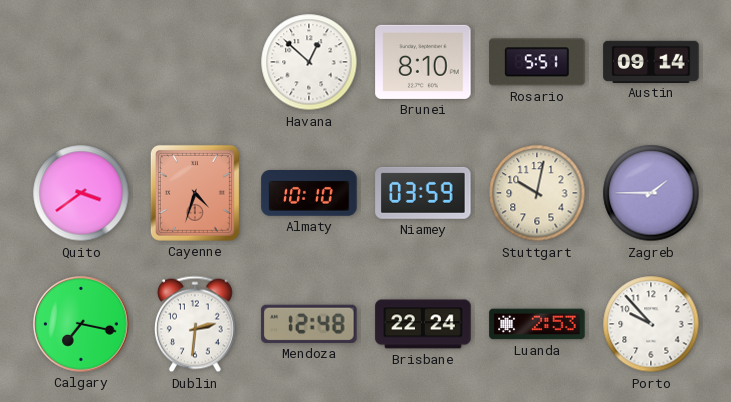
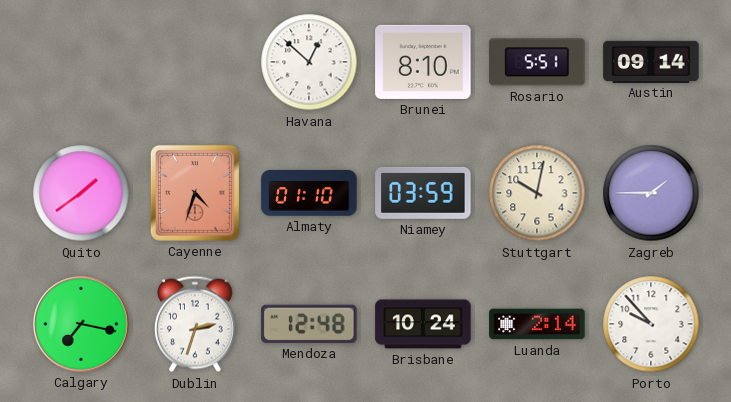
Quito: 3:39 -> 1:39
Almaty: 10:10 -> 01:10
Dublin: 2:31 -> 2:33
Brisbane: 22:24 -> 10:24
Luanda: 2:53 -> 2:14
